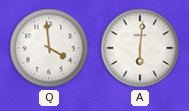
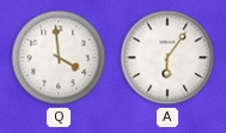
A: 6:01 -> 6:06
